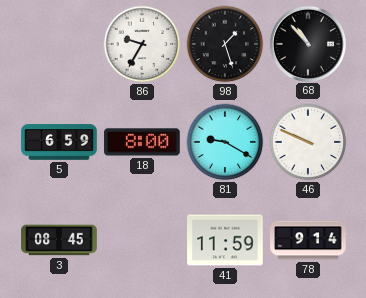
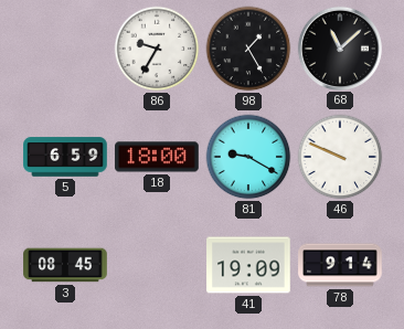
98: 1:27 -> 1:25
68: 10:53 -> 11:08
18: 8:00 -> 18:00
41: 11:59 -> 19:09
